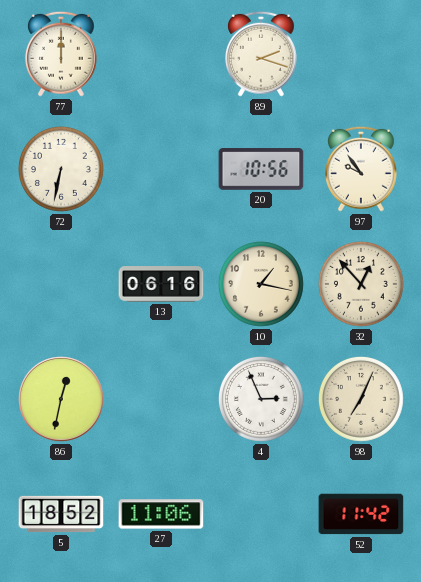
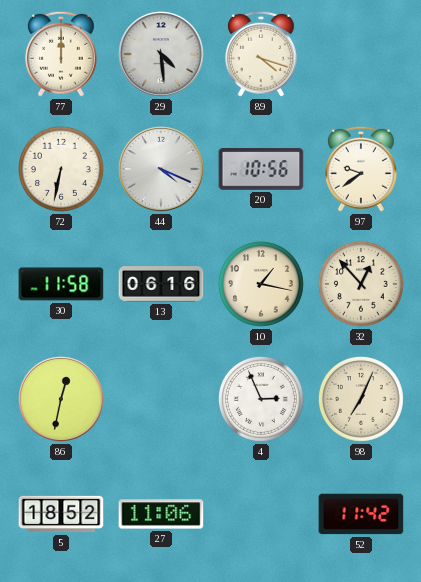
29: none -> 4:29
89: 2:18 -> 4:18
44: none -> 4:19
97: 9:54 -> 9:39
30: none -> 11:58
